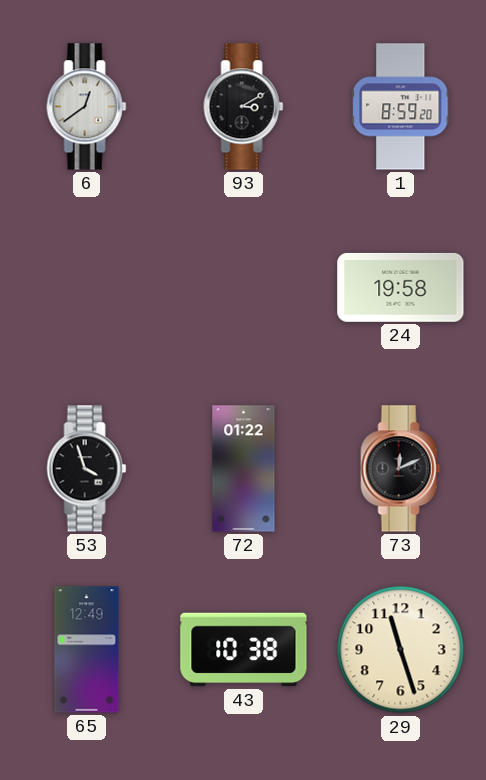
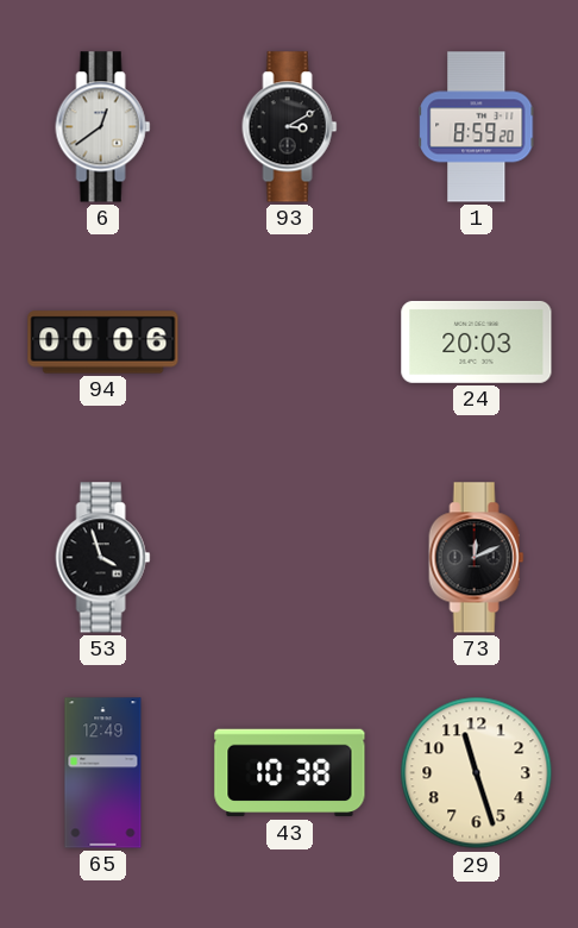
94: none -> 00:06
24: 19:58 -> 20:03
72: 01:22 -> none
